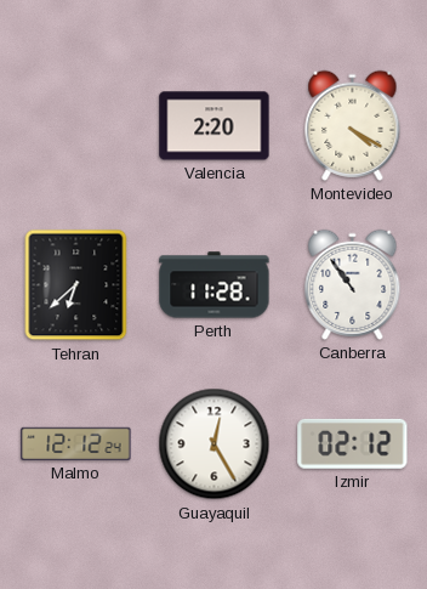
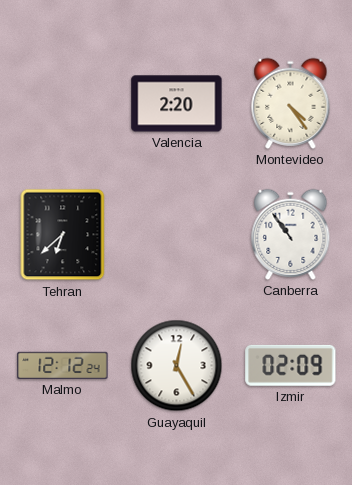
Montevideo: 4:20 -> 4:24
Perth: 11:28 -> none
Izmir: 02:12 -> 02:09
